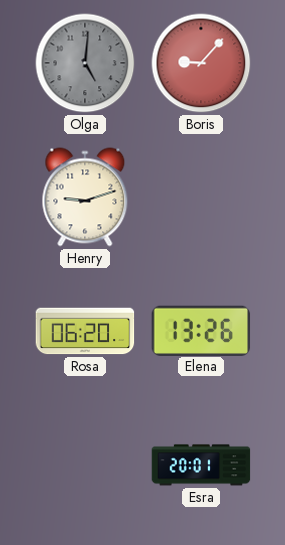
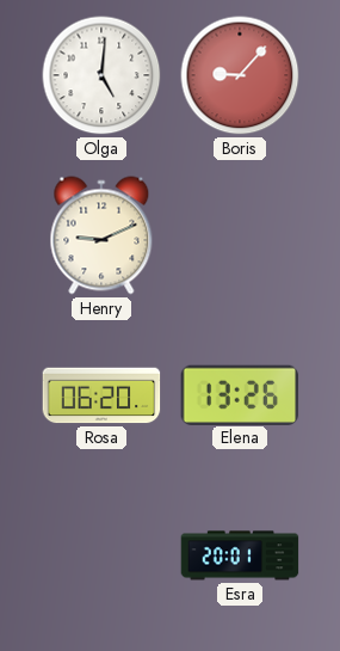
Olga dial: grey -> white
Henry: 9:12 -> 9:11
